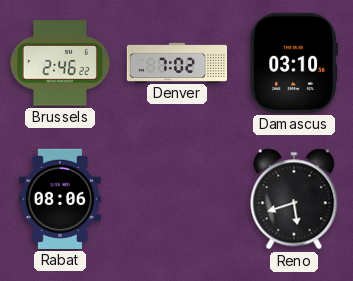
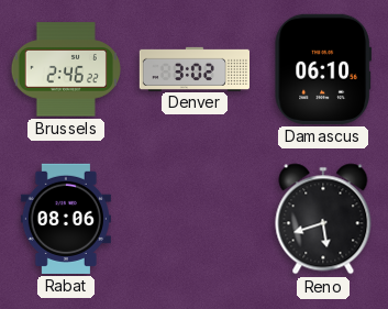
Denver: 7:02 -> 3:02
Damascus: 03:10 -> 06:10
